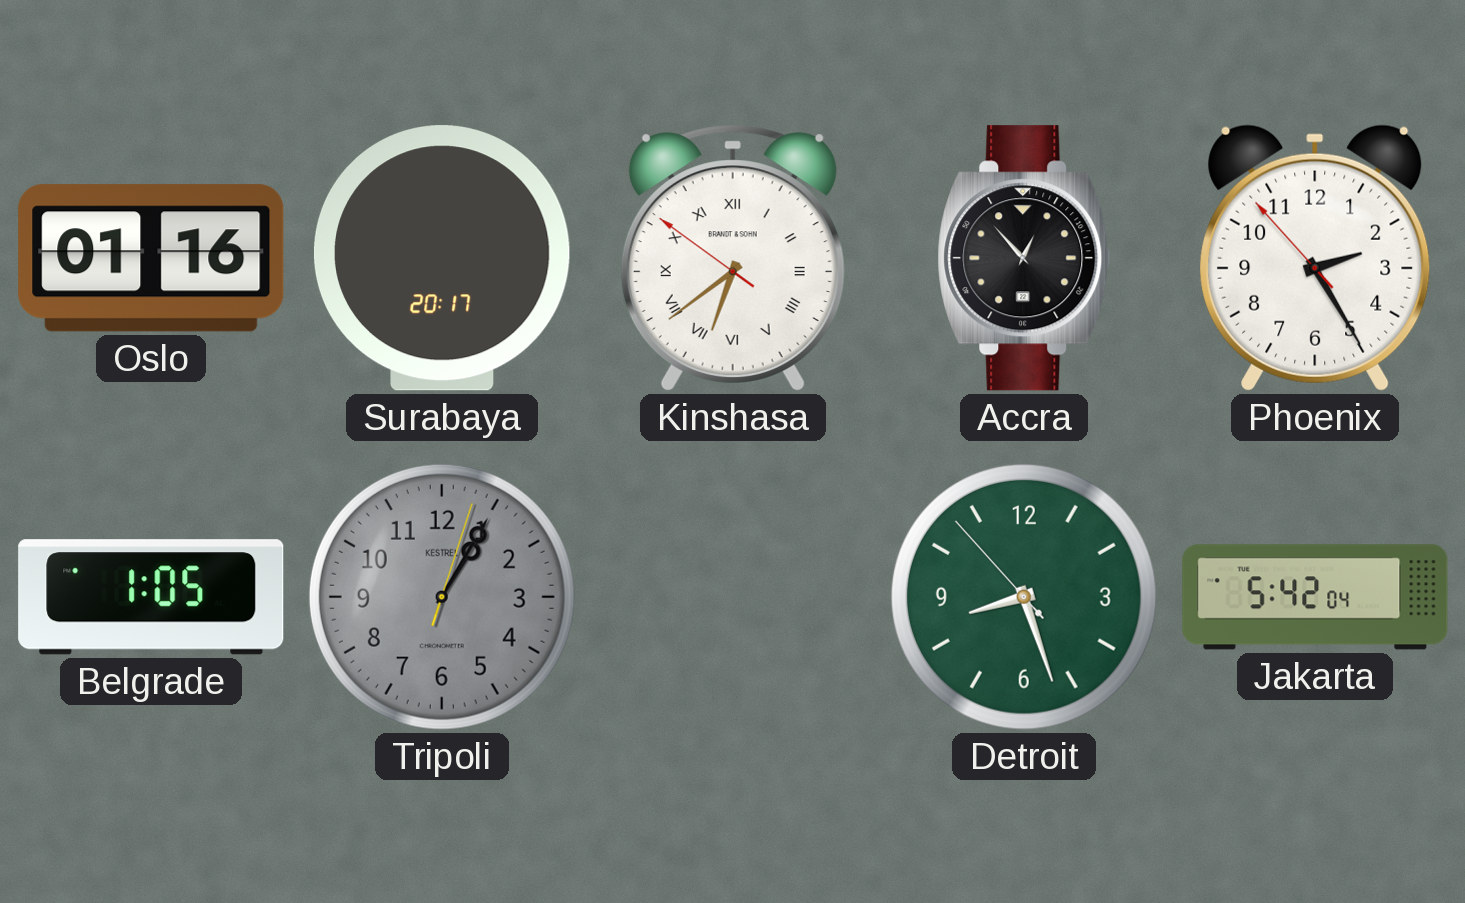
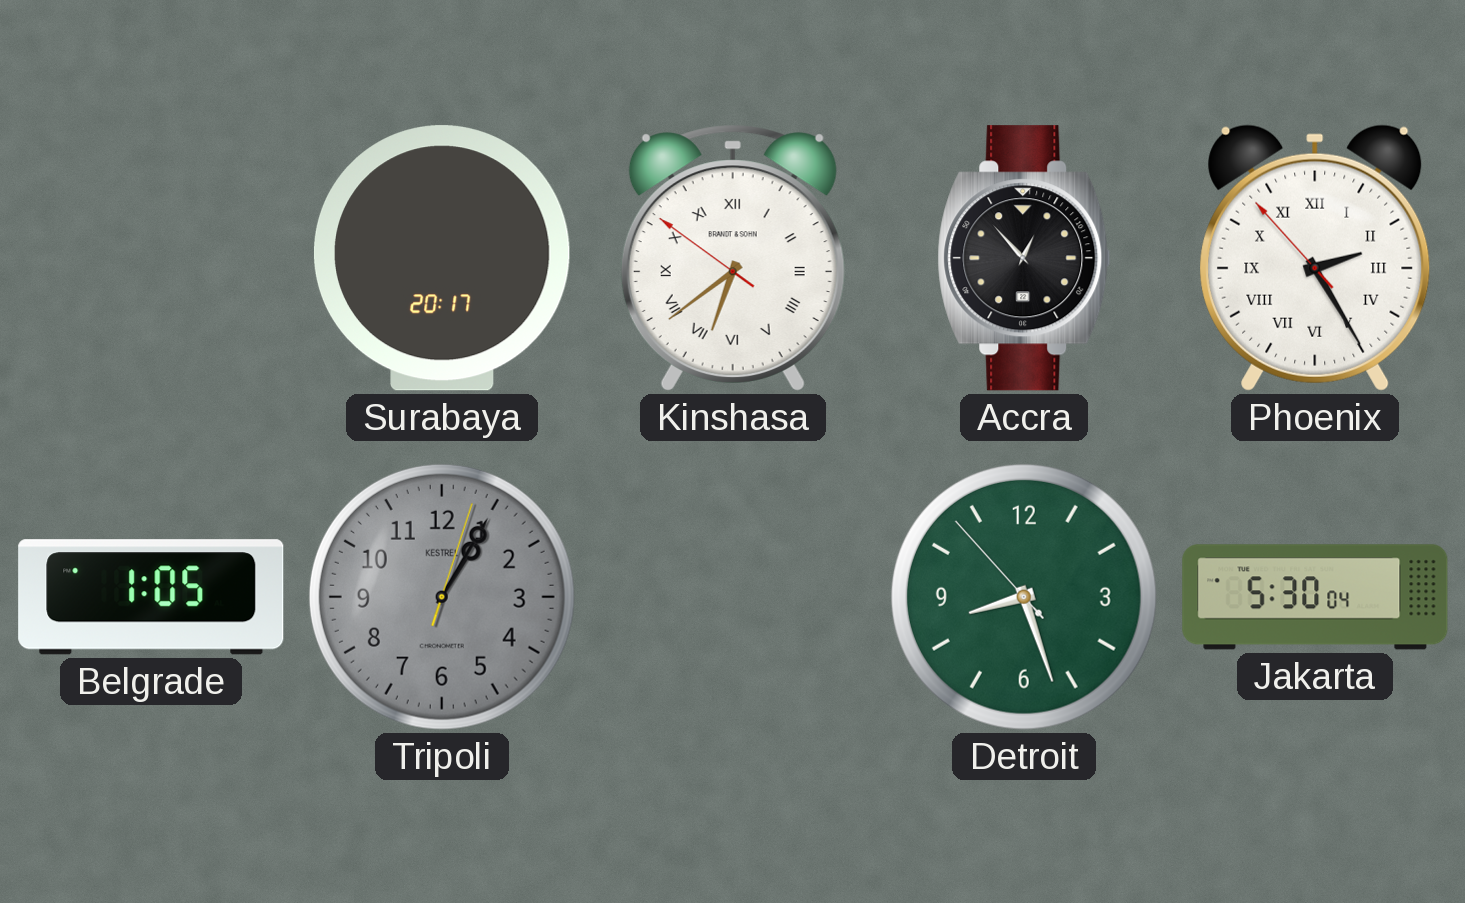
Oslo: 01:16 -> none
Phoenix numerals: Arabic -> Roman
Jakarta: 5:42 -> 5:30
